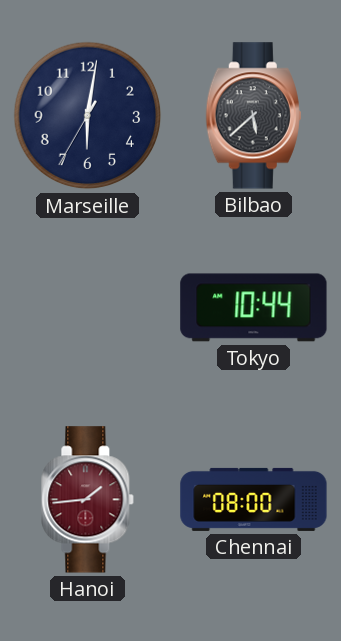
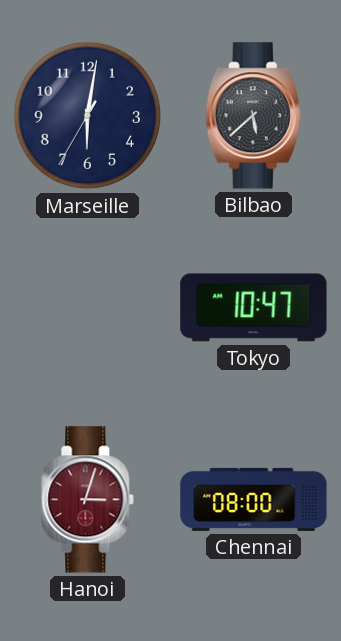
Tokyo: 10:44 -> 10:47
Hanoi: 1:44 -> 3:03
